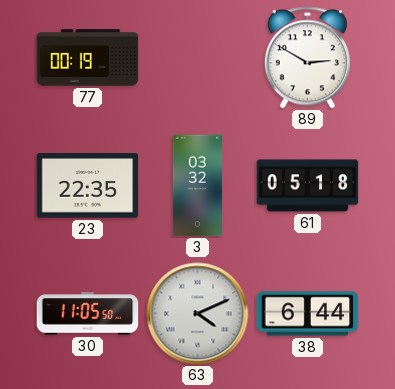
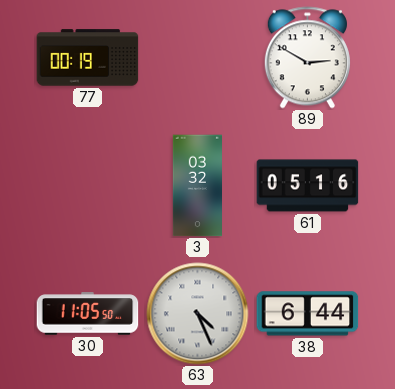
23: 22:35 -> none
61: 05:18 -> 05:16
63: 4:11 -> 4:26
